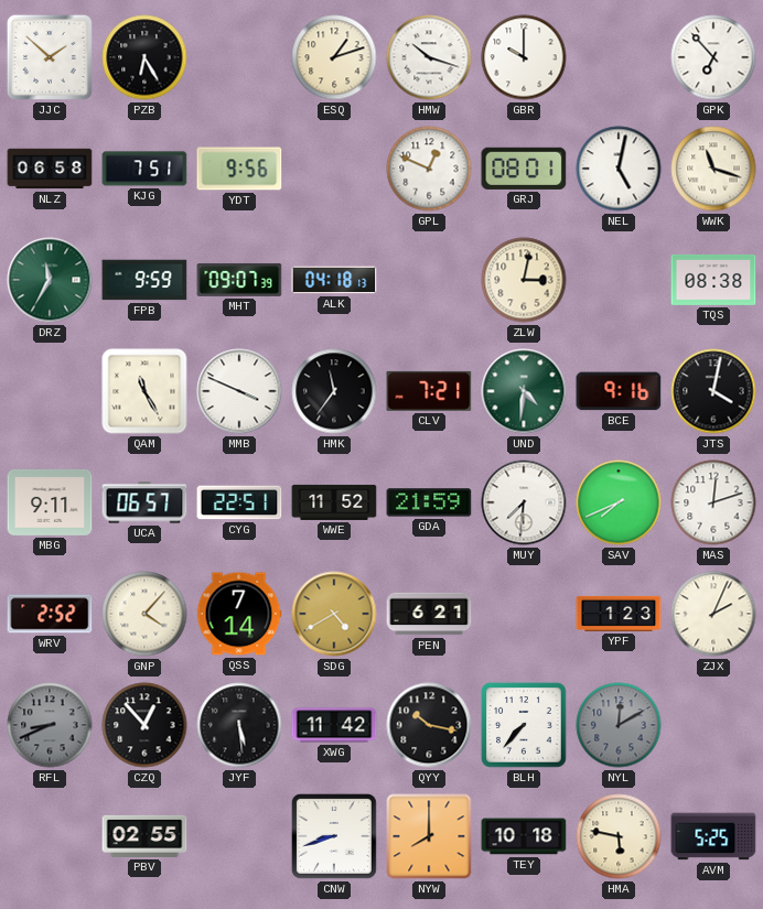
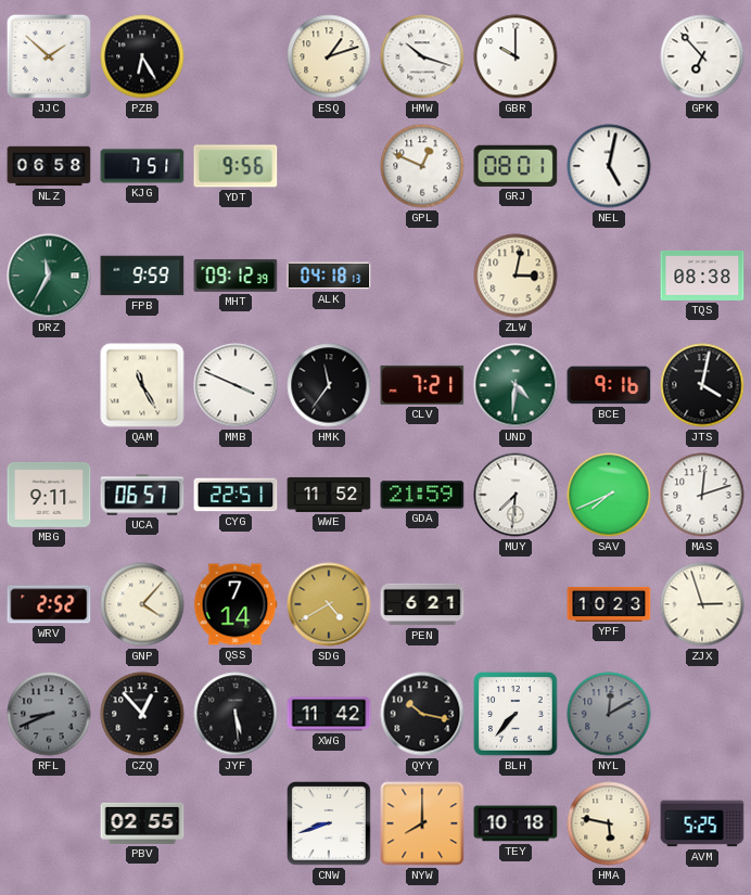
WWK: 11:18 -> none
MHT: 09:07 -> 09:12
YPF: 1:23 -> 10:23
ZJX: 2:04 -> 2:57
